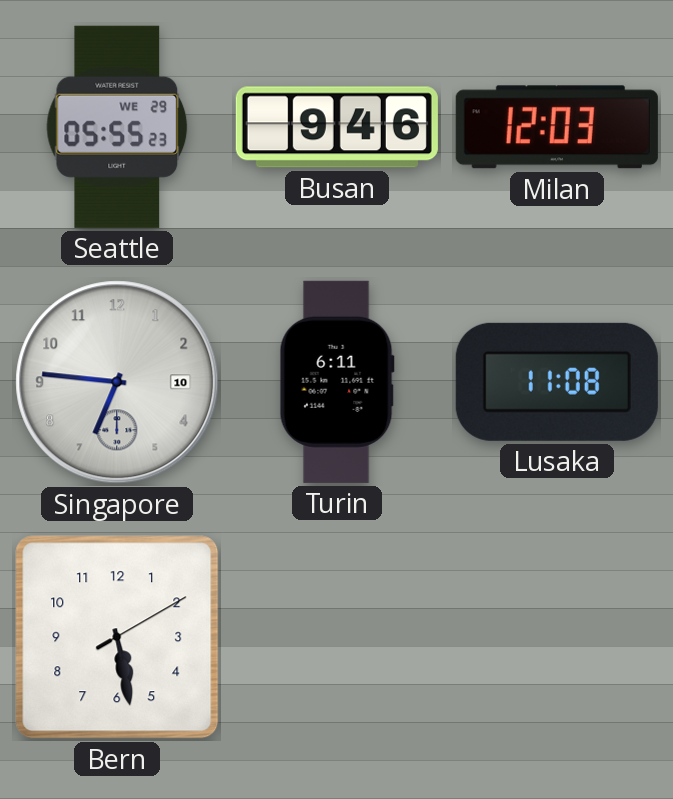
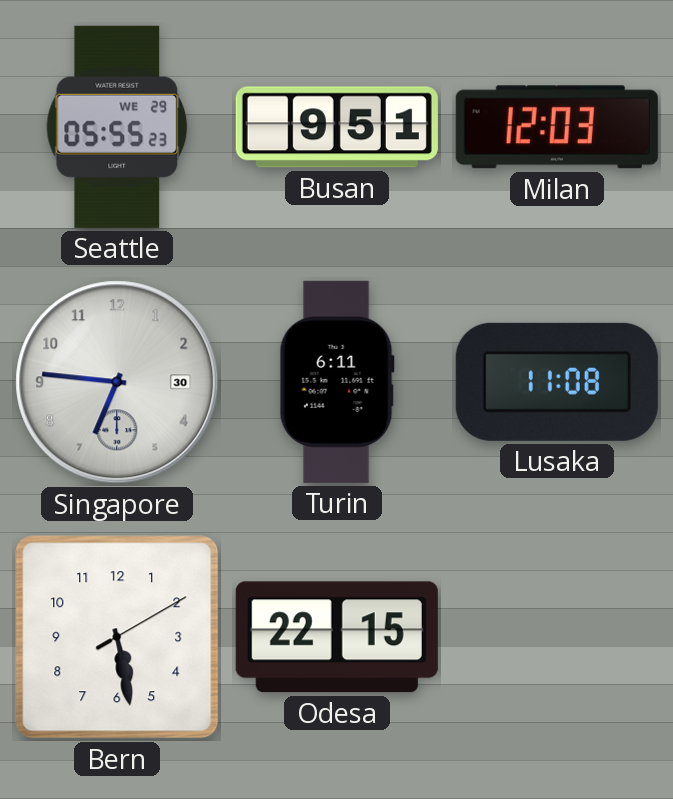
Busan: 9:46 -> 9:51
Singapore date: 10 -> 30
Odesa: none -> 22:15
